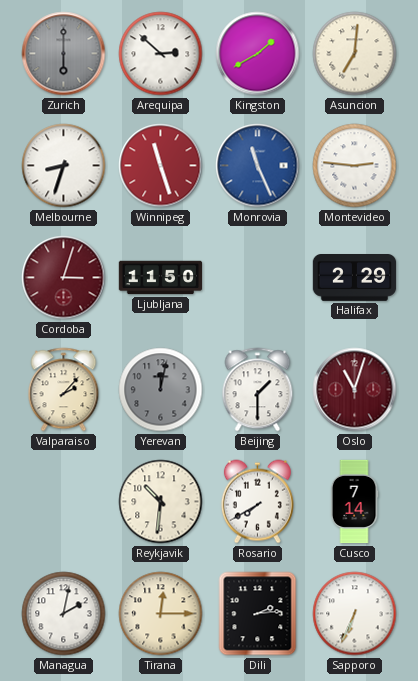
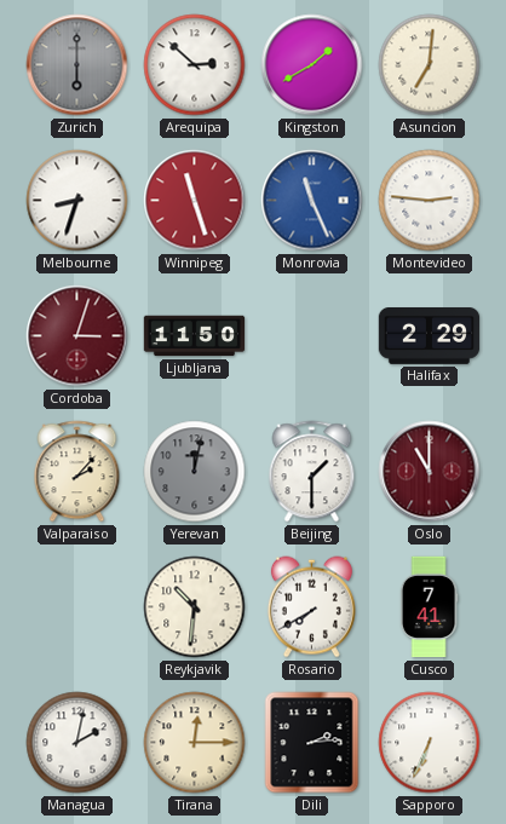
Oslo: 11:03 -> 11:00
Cusco: 7:14 -> 7:41
